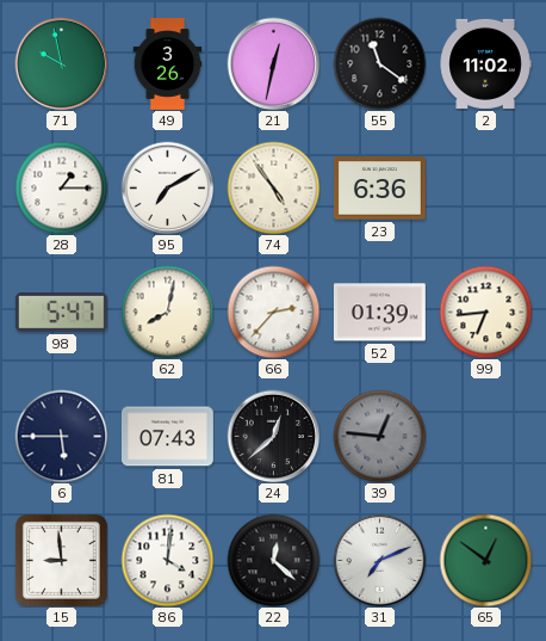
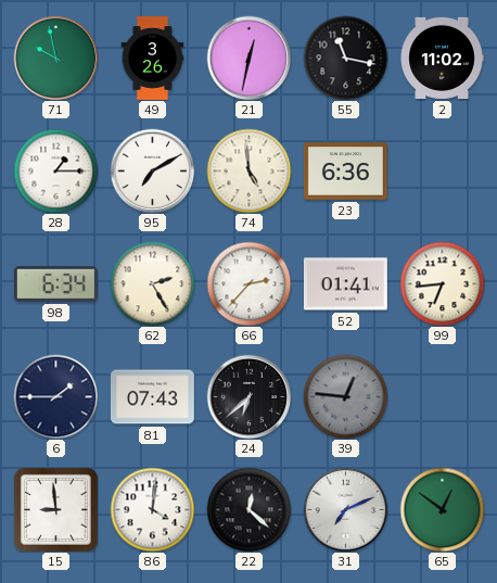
55: 11:21 -> 11:17
74: 4:54 -> 4:59
98: 5:47 -> 6:34
62: 8:02 -> 2:25
52: 01:39 -> 01:41
6: 5:45 -> 1:45
24: 12:38 -> 6:38
